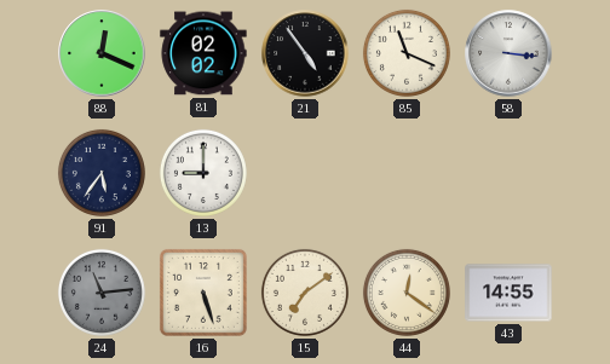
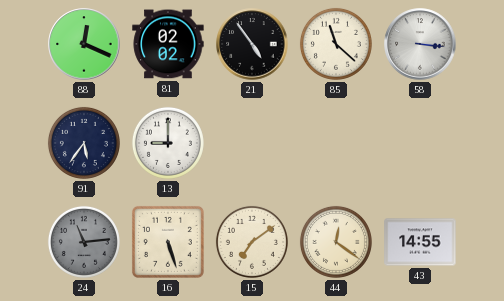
85: 11:19 -> 11:22
